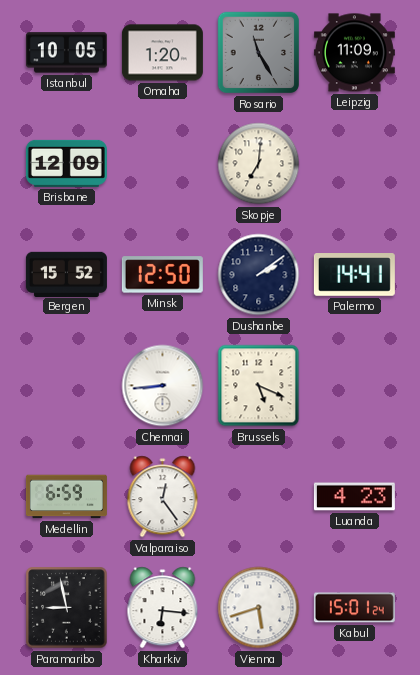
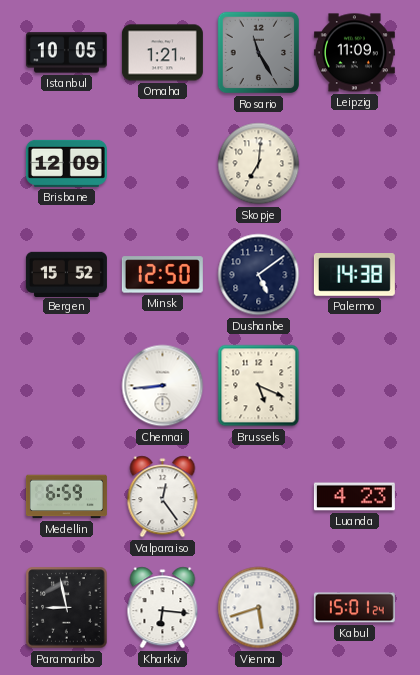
Omaha: 1:20 -> 1:21
Dushanbe: 2:09 -> 5:09
Palermo: 14:41 -> 14:38
